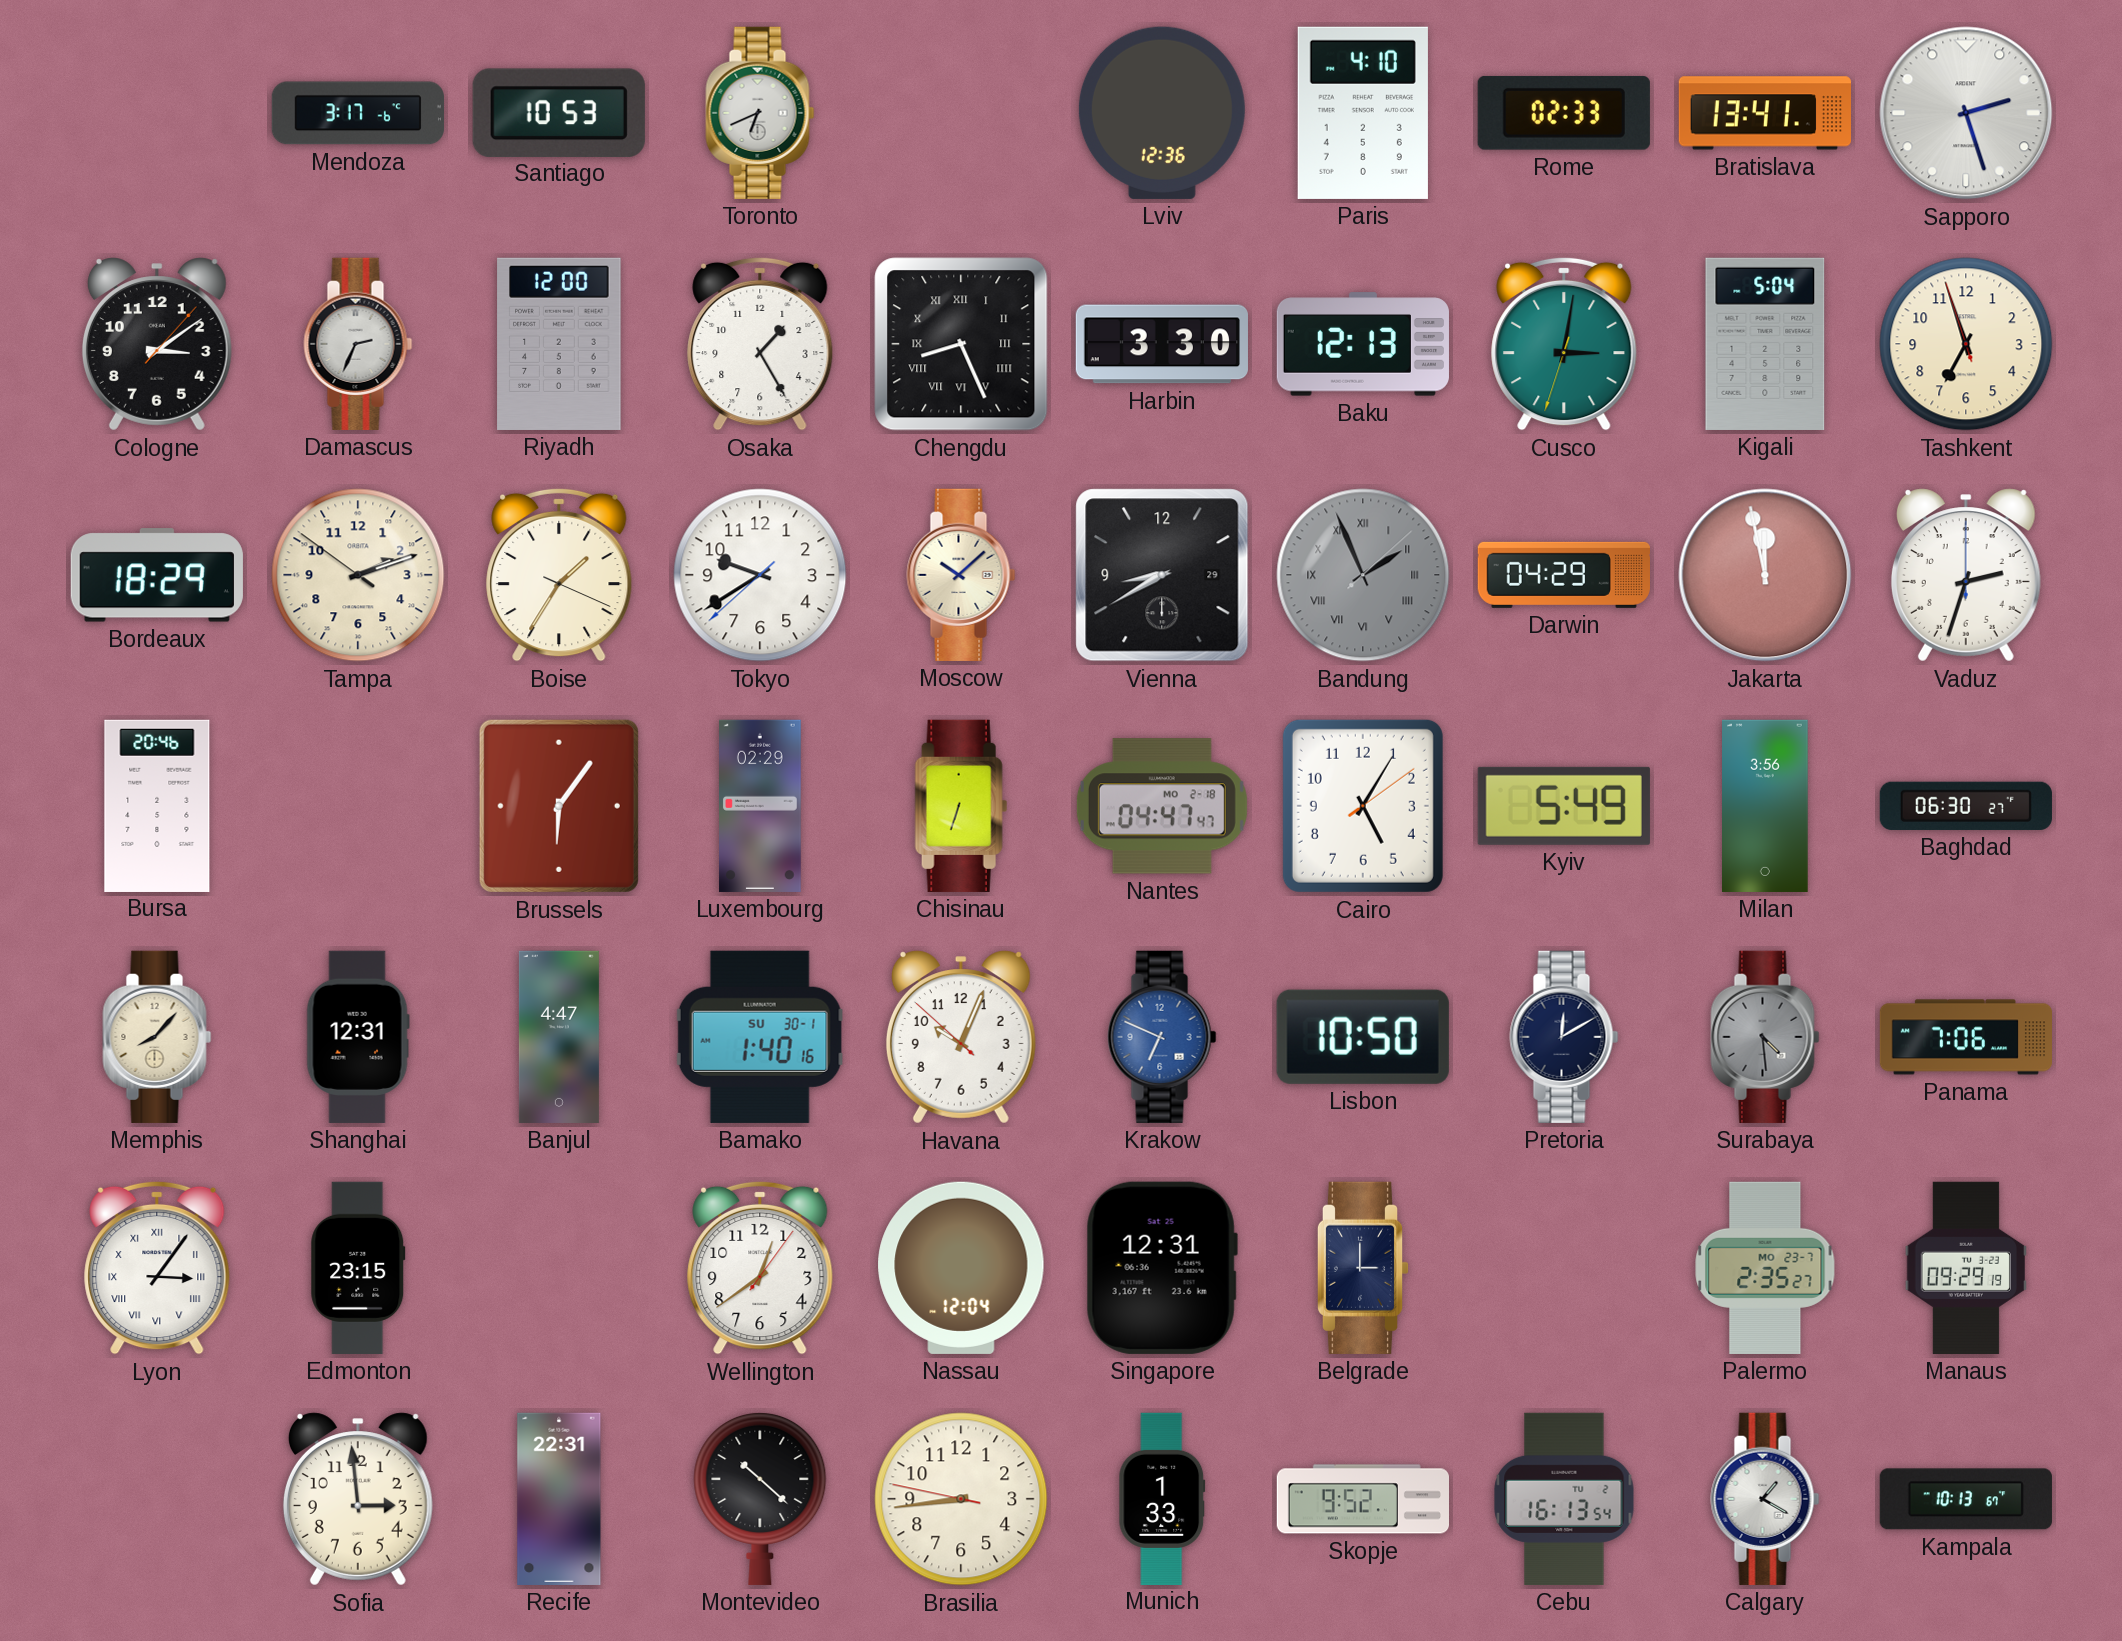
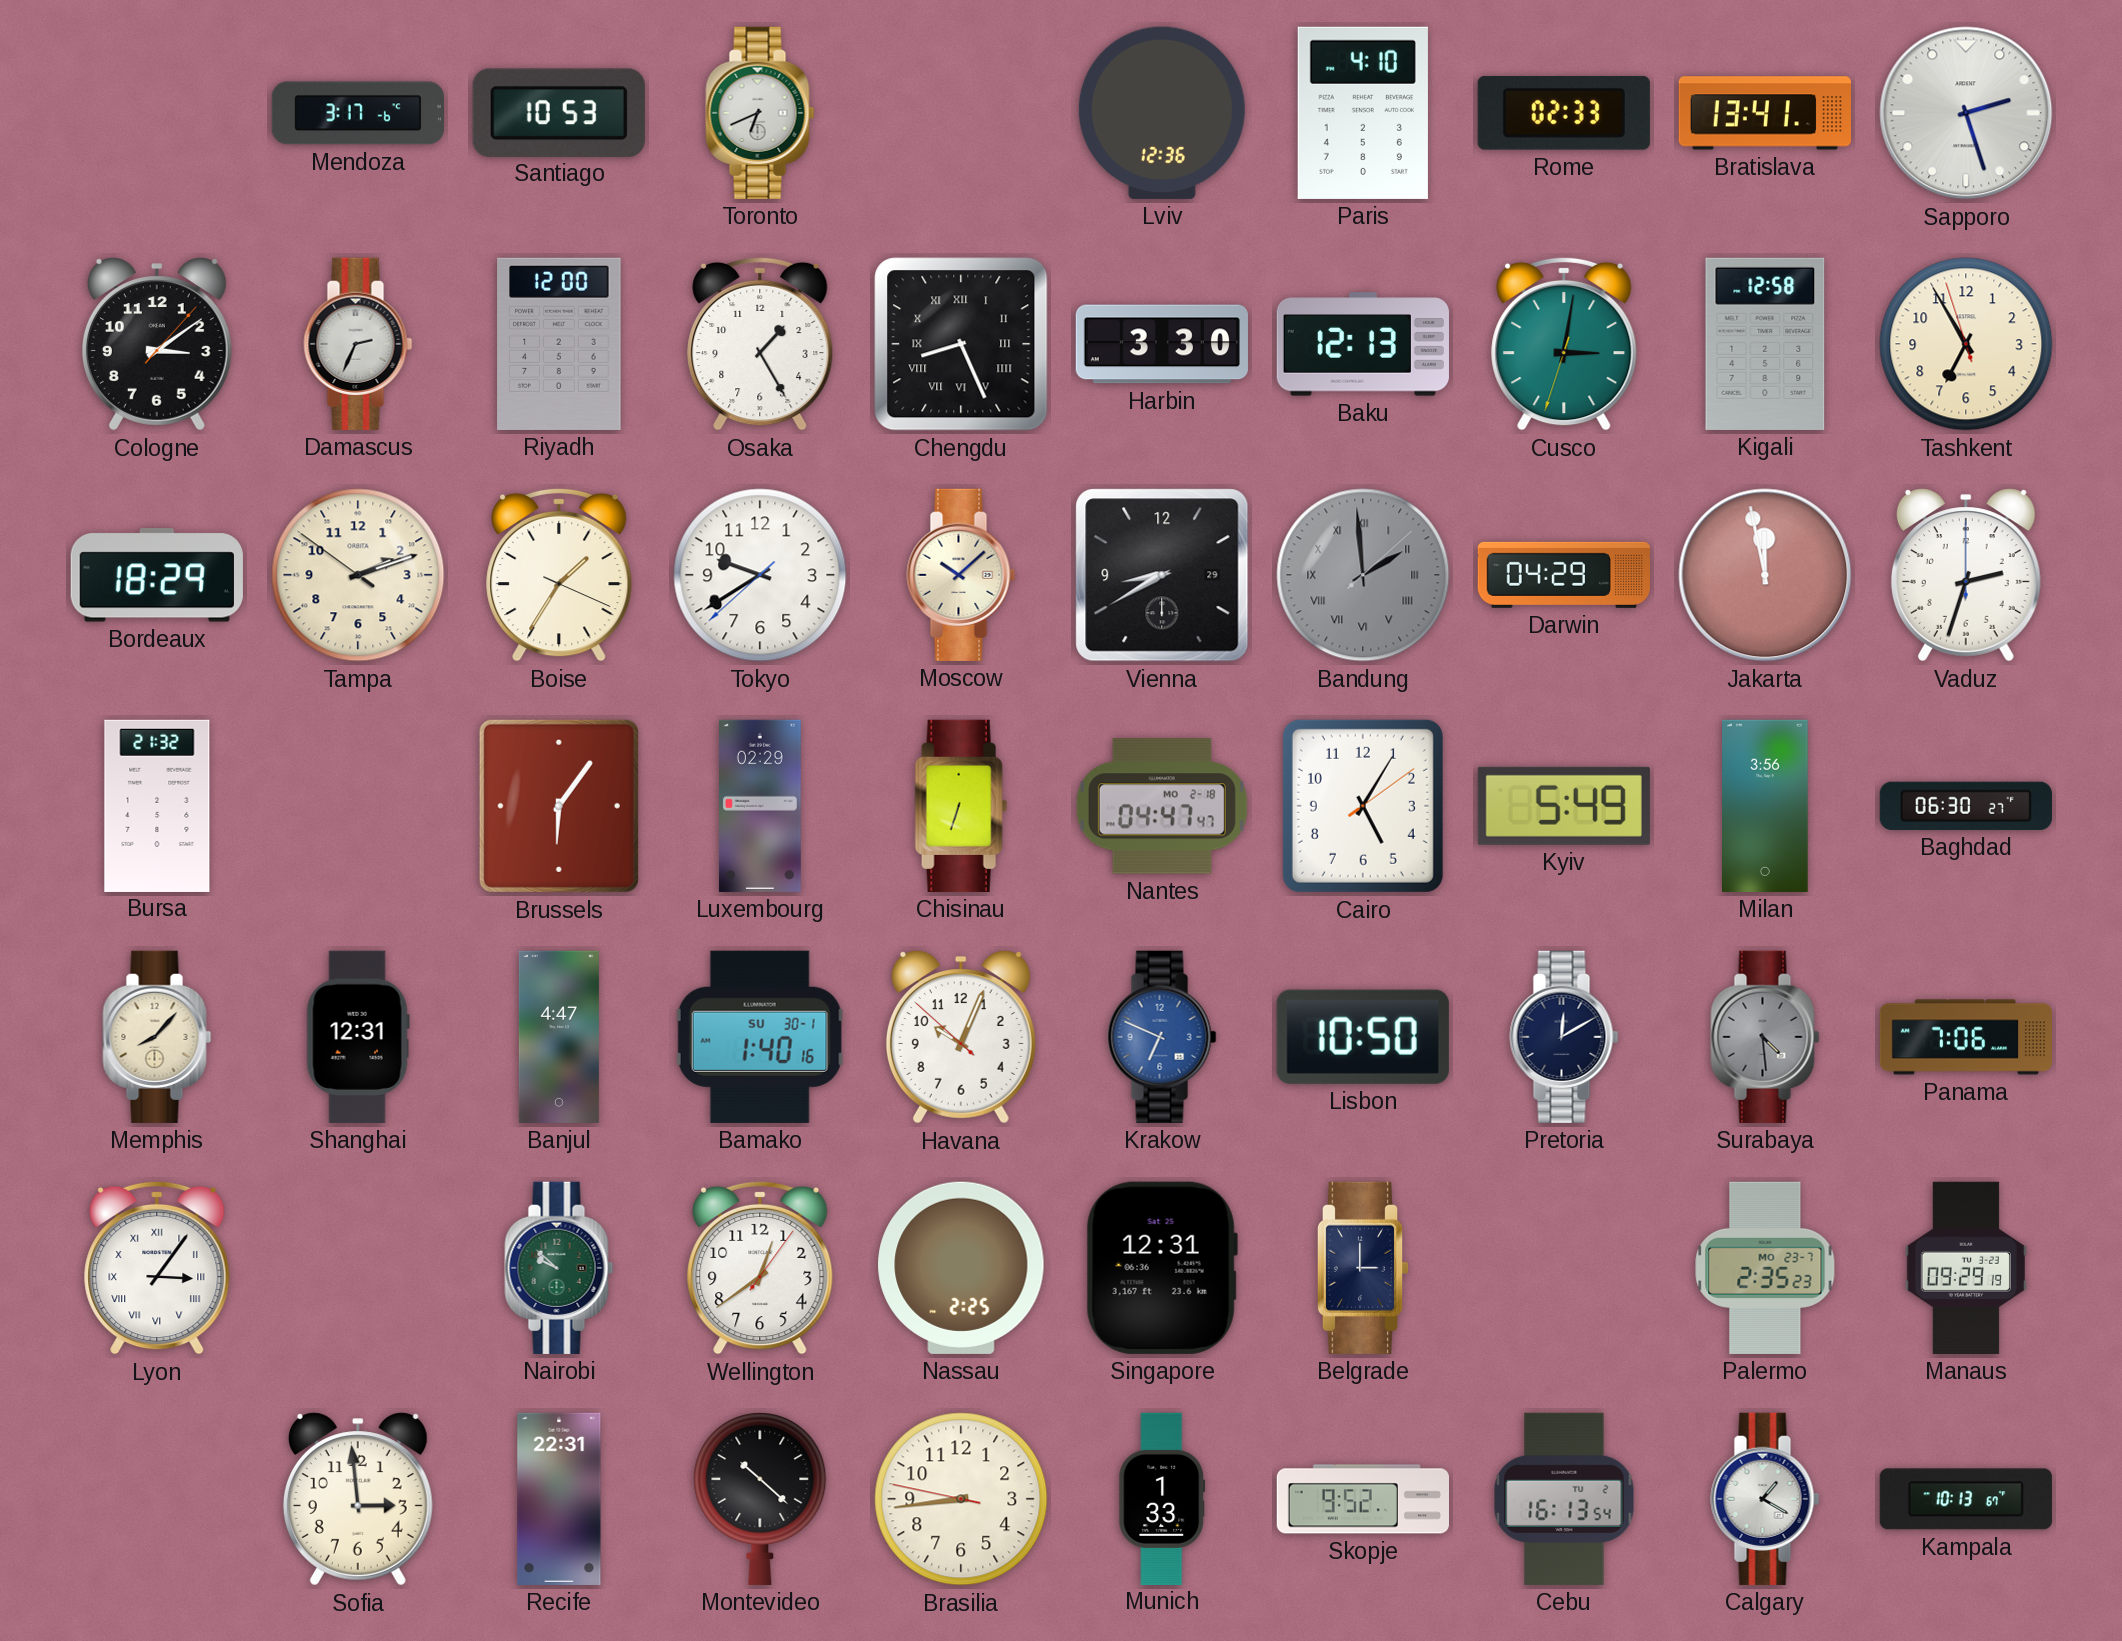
Kigali: 5:04 -> 12:58
Tashkent: 6:56 -> 6:54
Bandung: 1:56 -> 1:59
Bursa: 20:46 -> 21:32
Edmonton: 23:15 -> none
Nairobi: none -> 9:52
Nassau: 12:04 -> 2:25
Palermo: 2:35:27 -> 2:35:23
